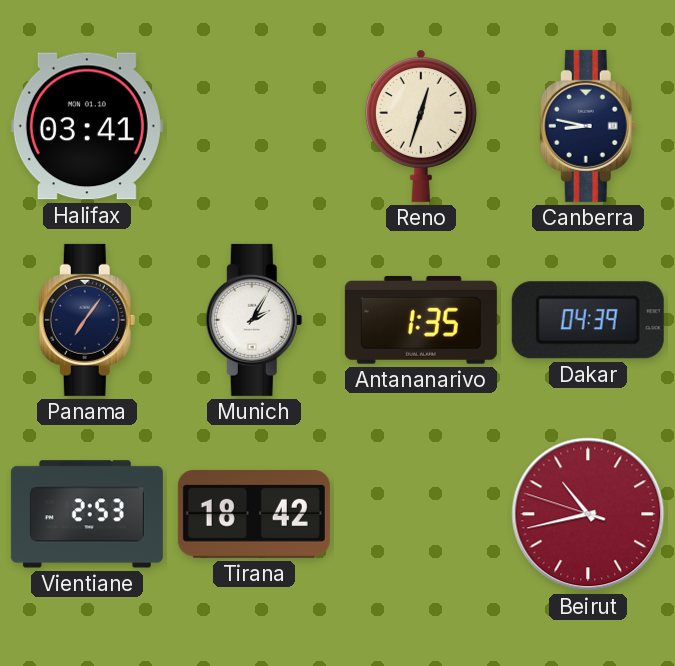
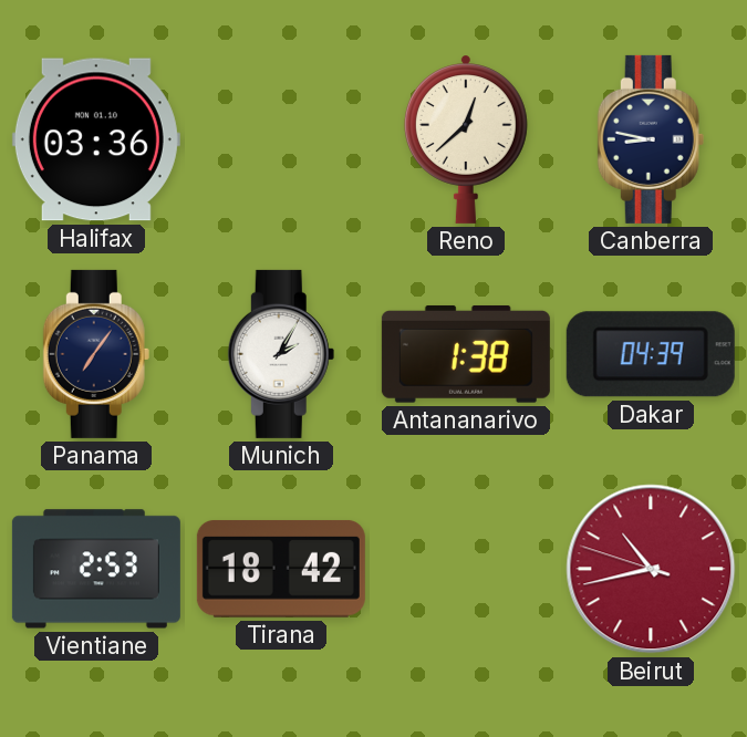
Halifax: 03:41 -> 03:36
Reno: 12:33 -> 12:38
Antananarivo: 1:35 -> 1:38
